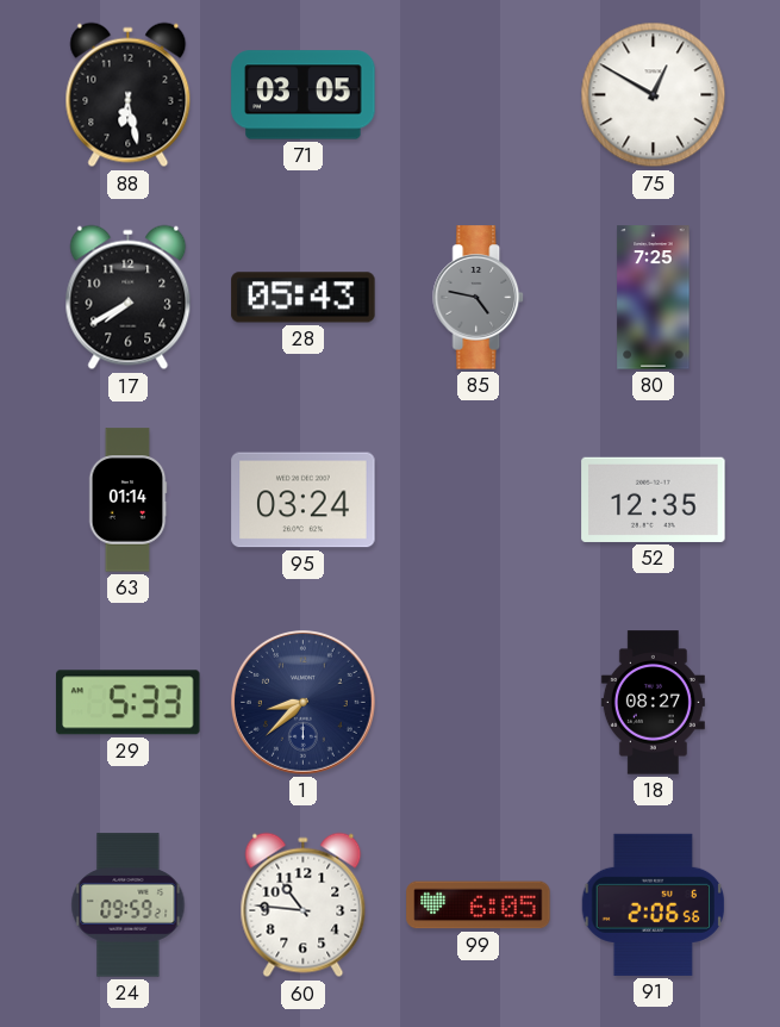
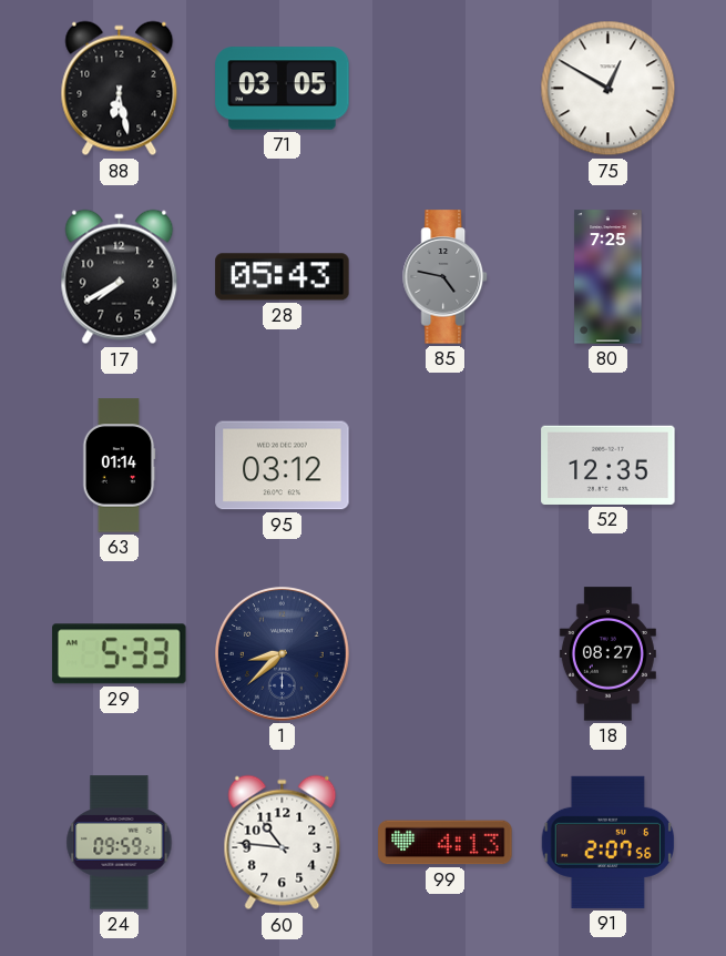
95: 03:24 -> 03:12
99: 6:05 -> 4:13
91: 2:06 -> 2:07
